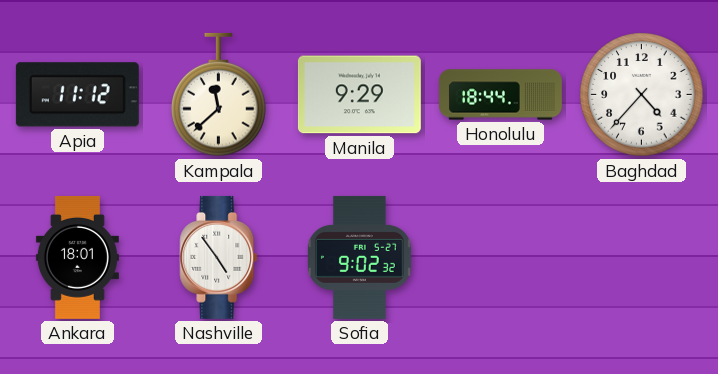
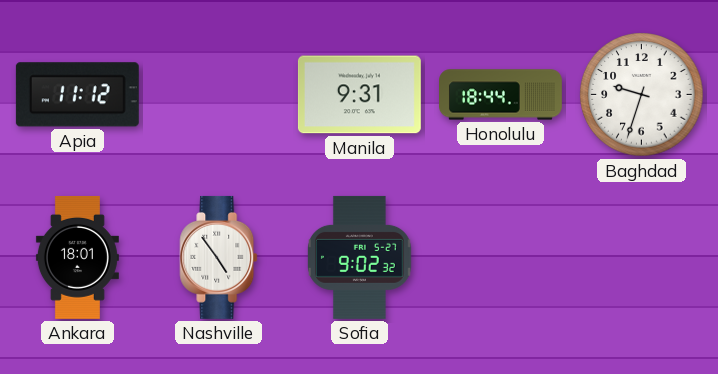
Kampala: 11:38 -> none
Manila: 9:29 -> 9:31
Baghdad: 4:37 -> 9:33
